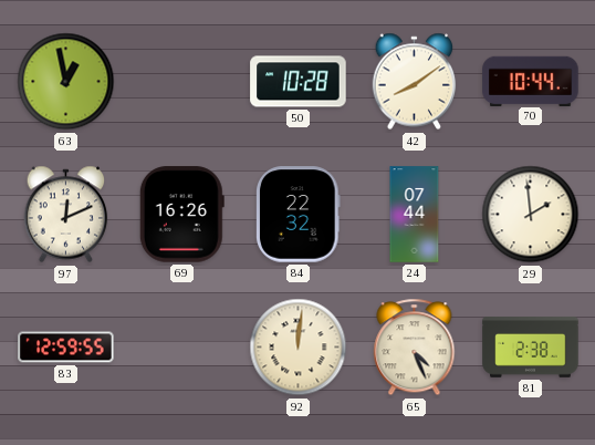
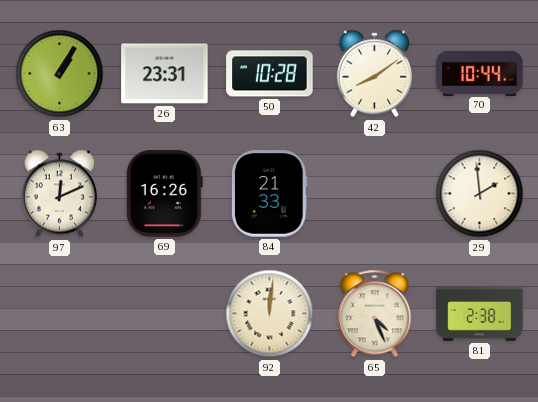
63: 12:58 -> 1:05
26: none -> 23:31
84: 22:32 -> 21:33
24: 07:44 -> none
83: 12:59 -> none
